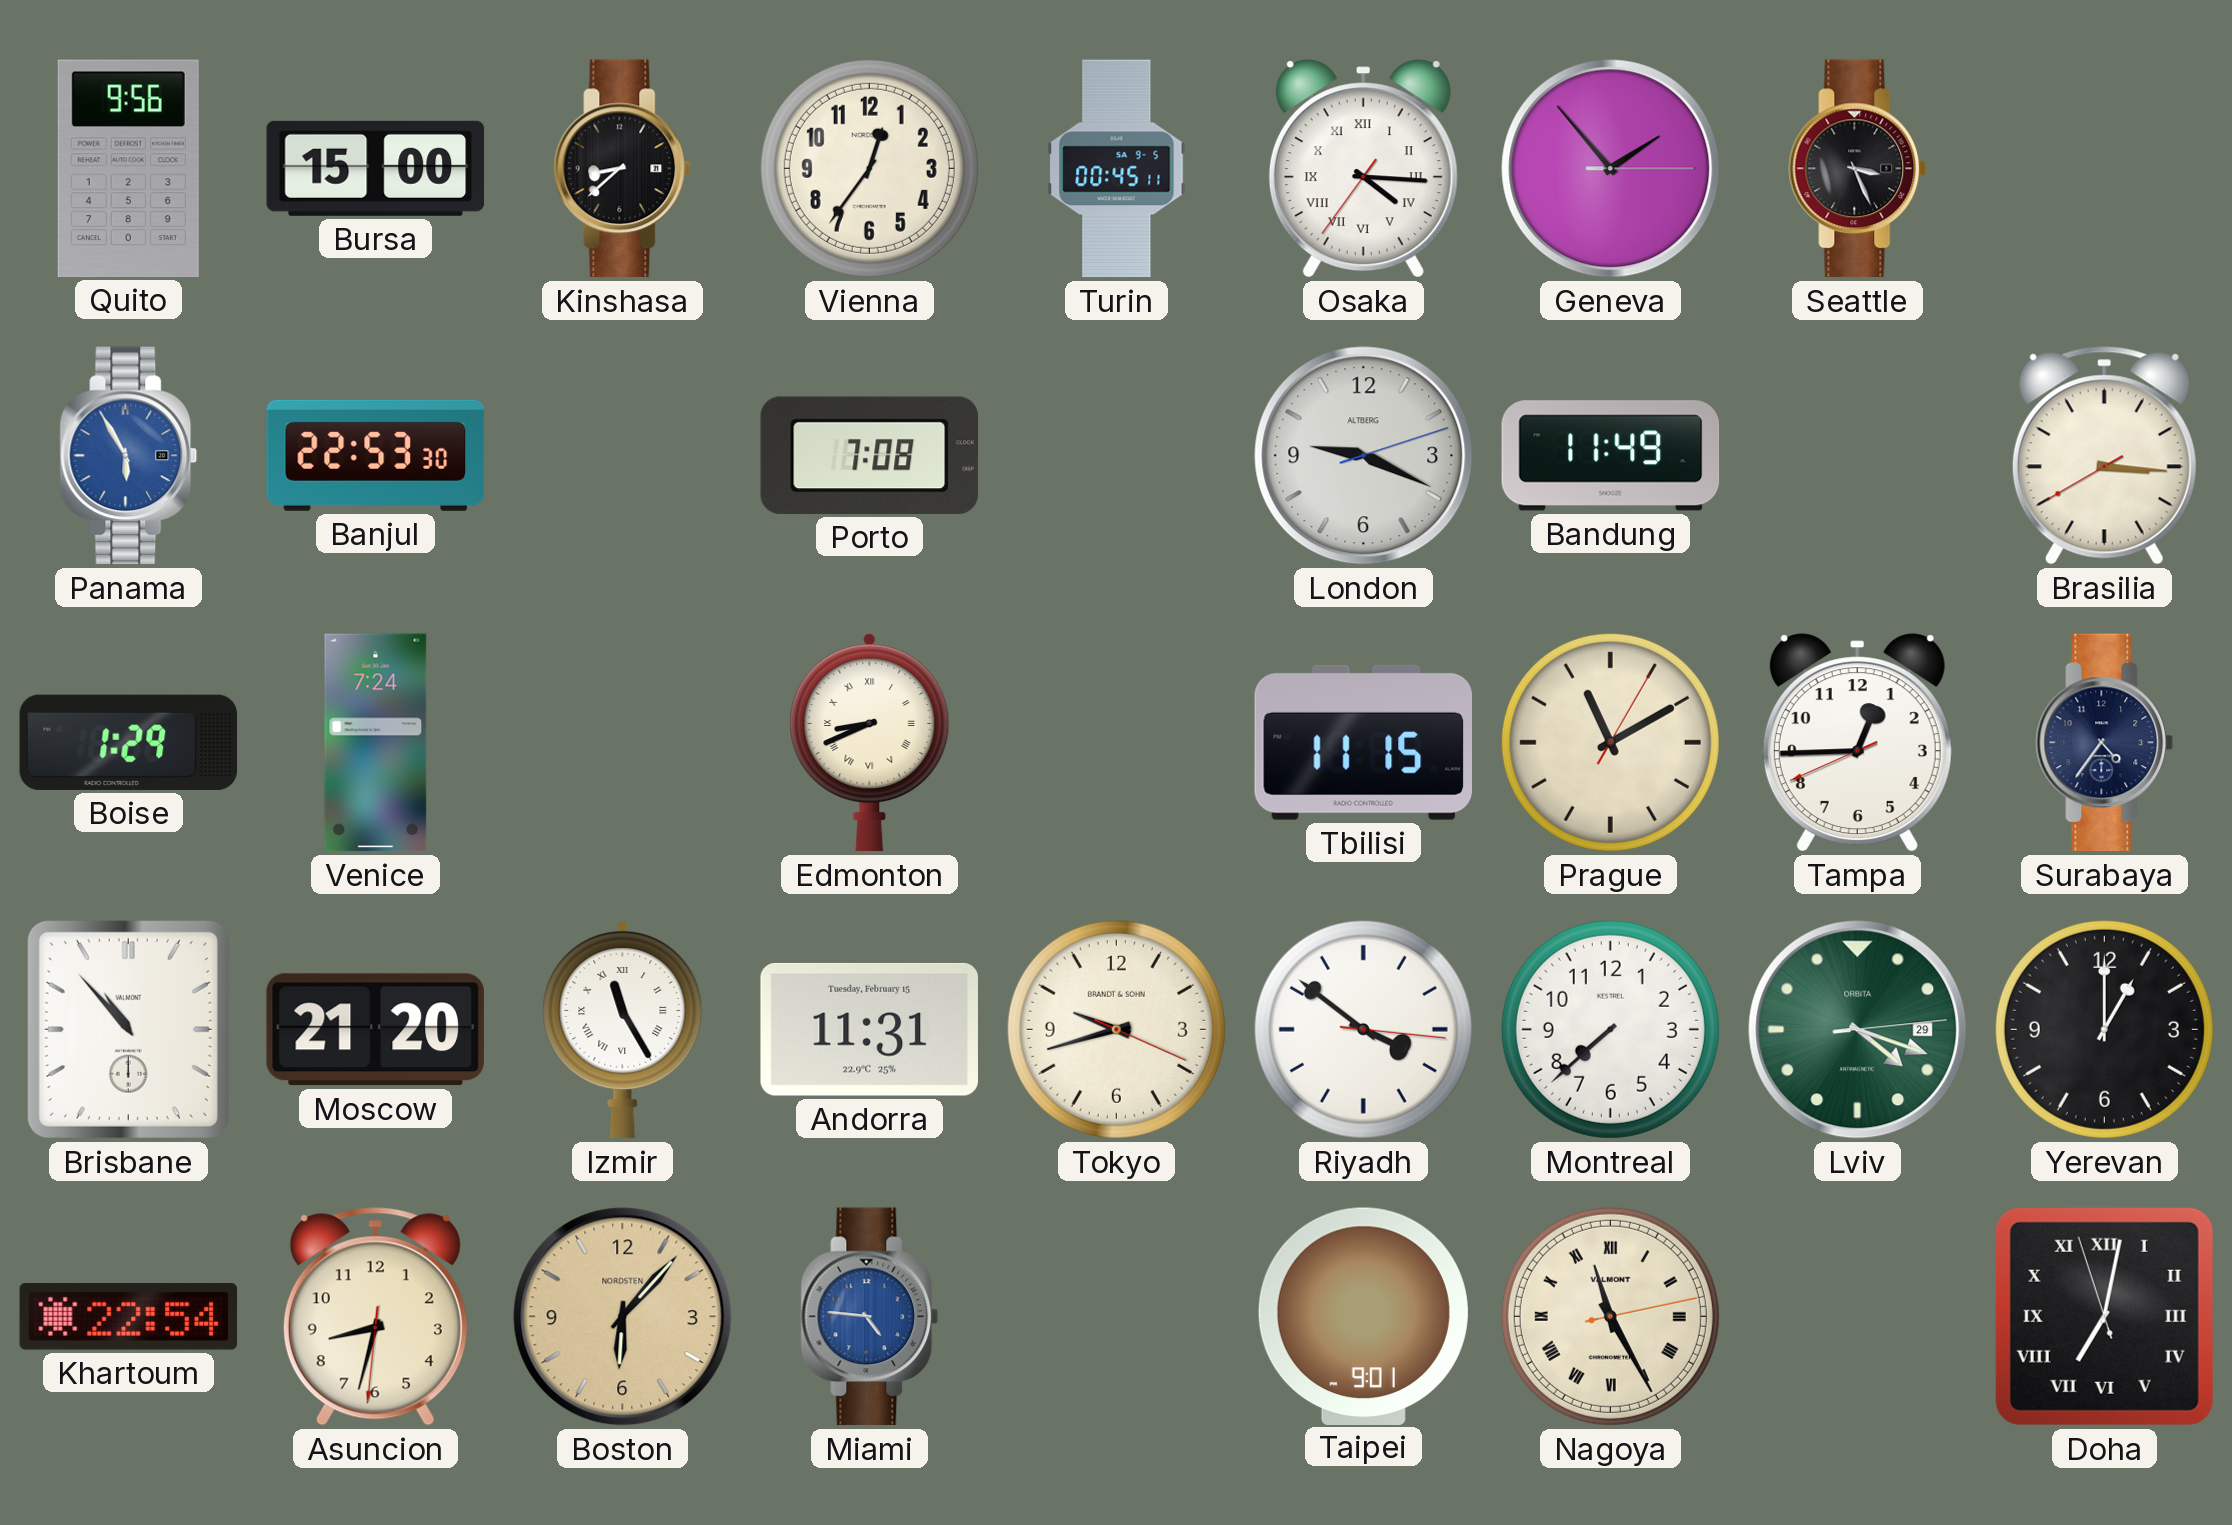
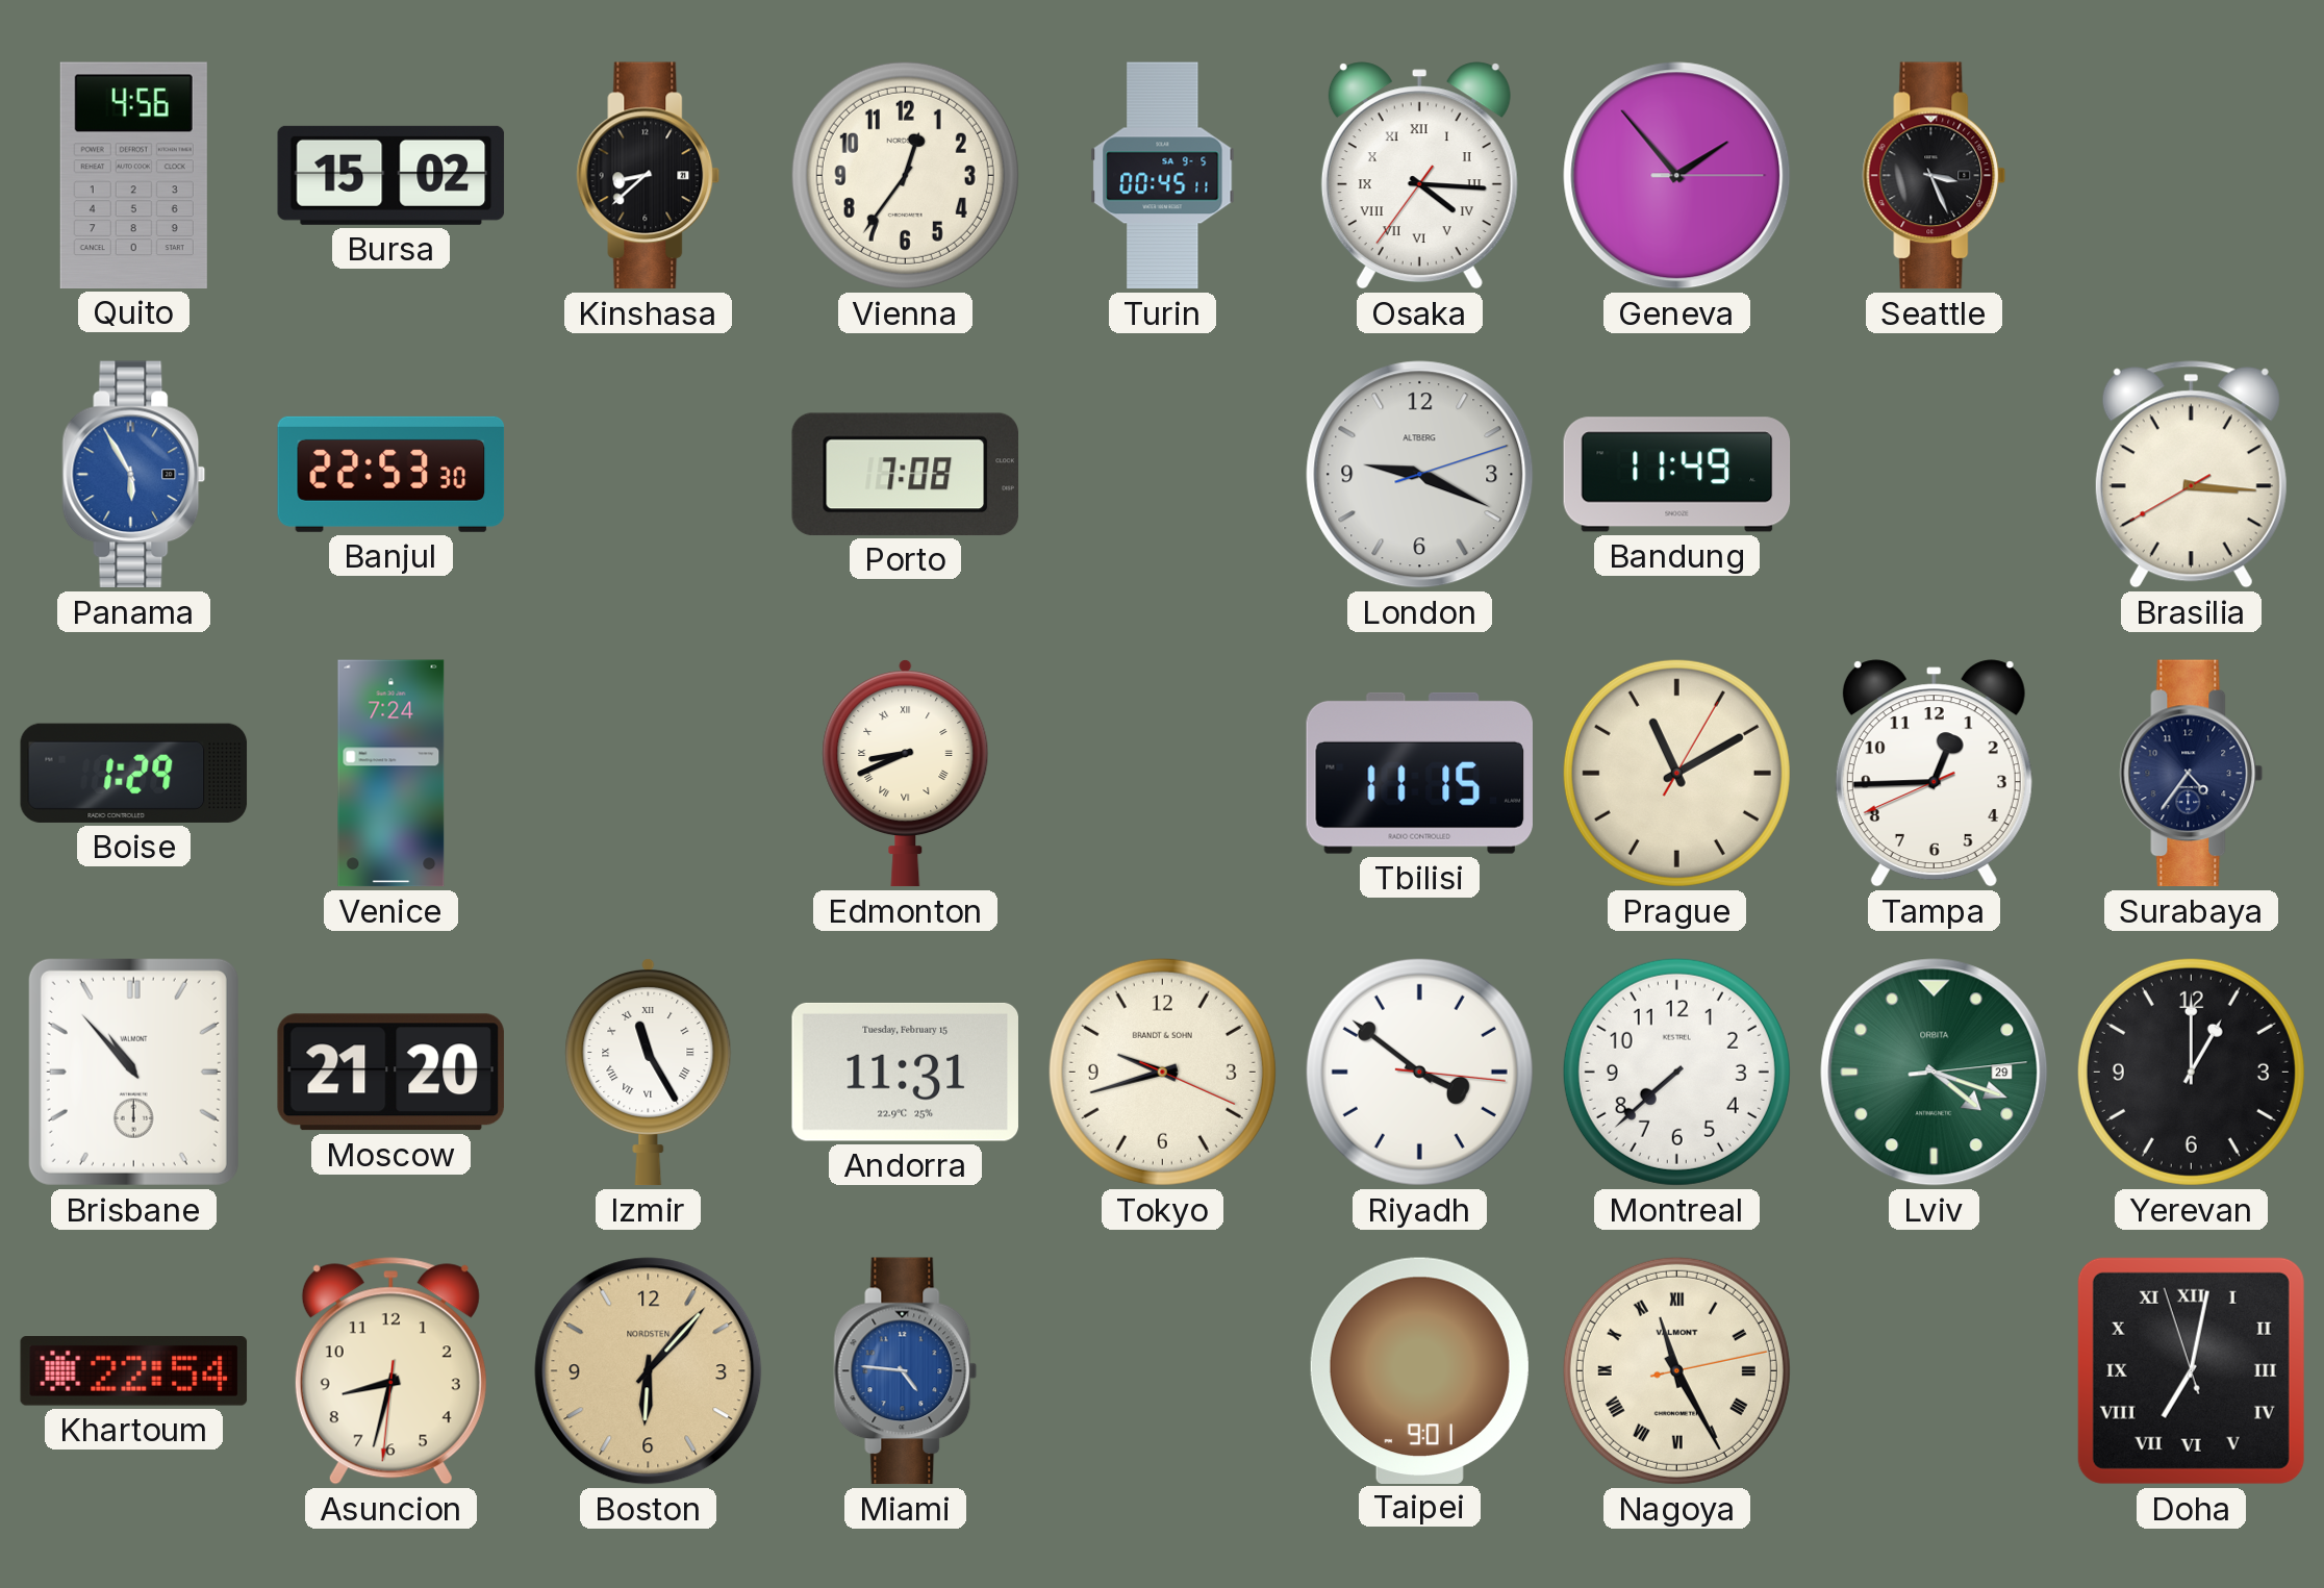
Quito: 9:56 -> 4:56
Bursa: 15:00 -> 15:02
